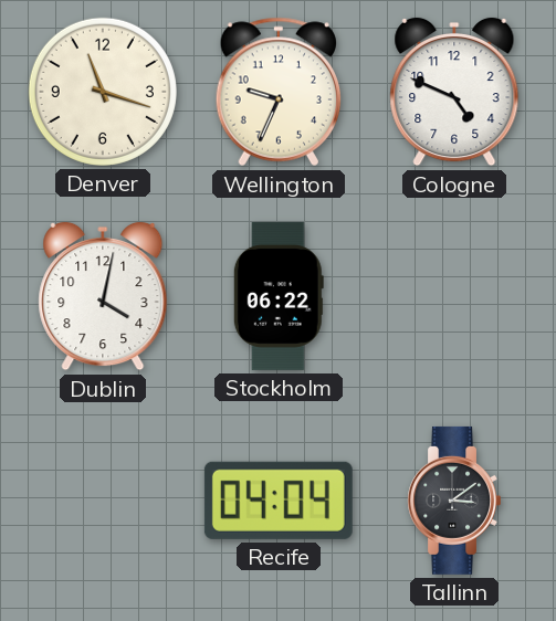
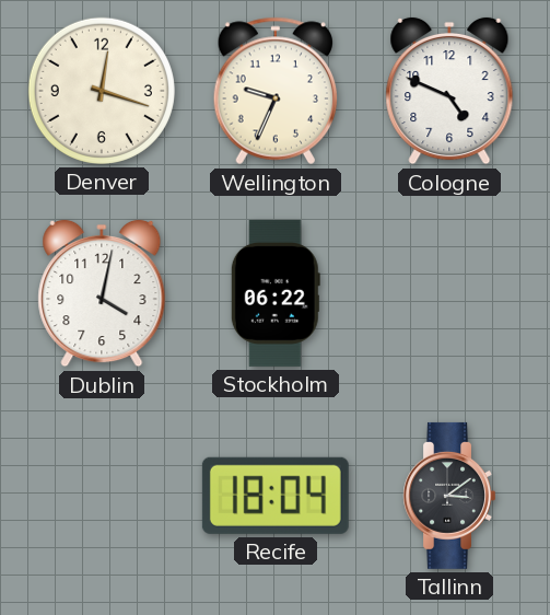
Denver: 11:18 -> 12:18
Recife: 04:04 -> 18:04
